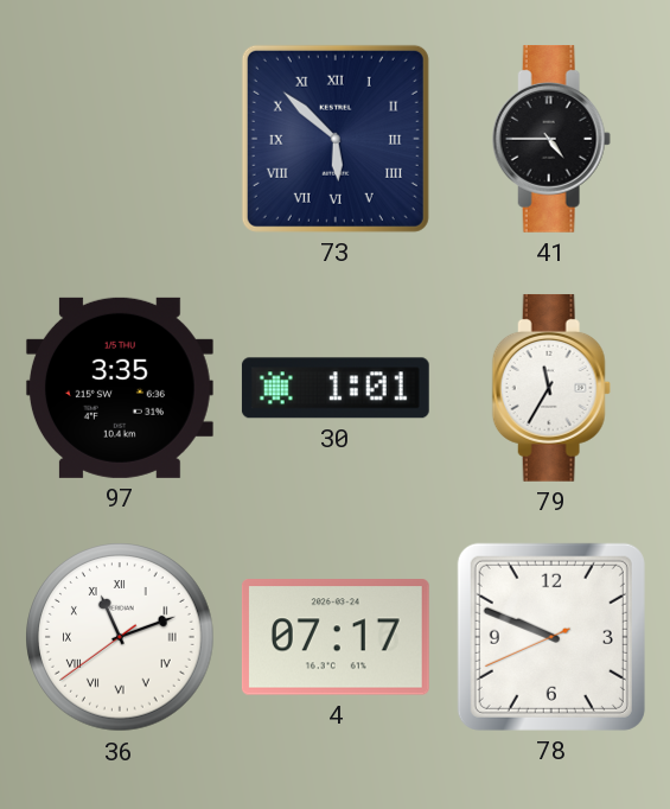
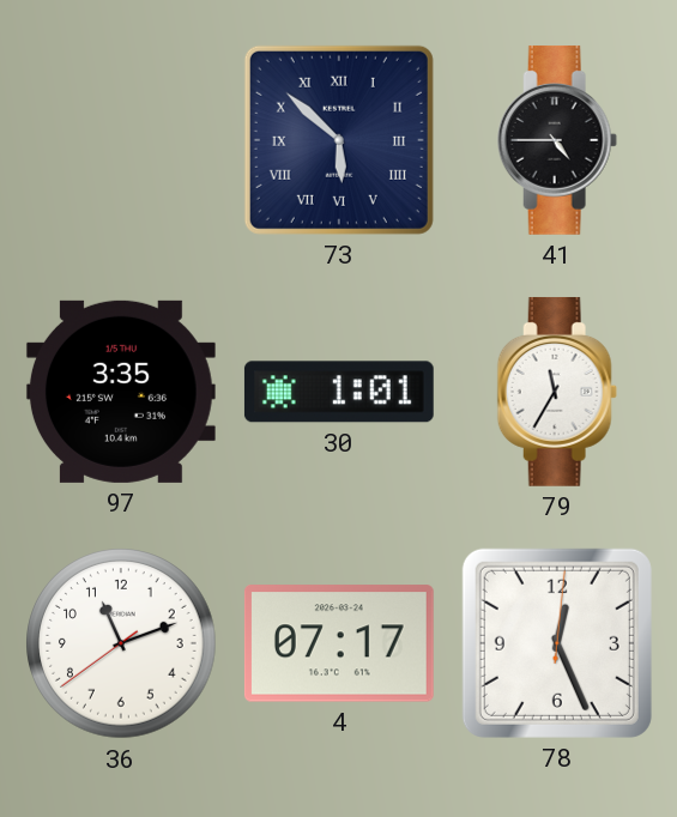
36 numerals: Roman -> Arabic
78: 9:48 -> 12:26
